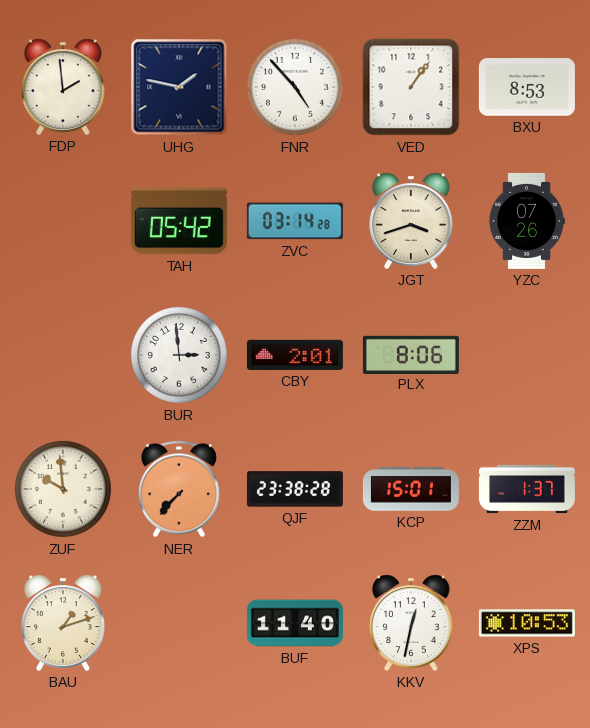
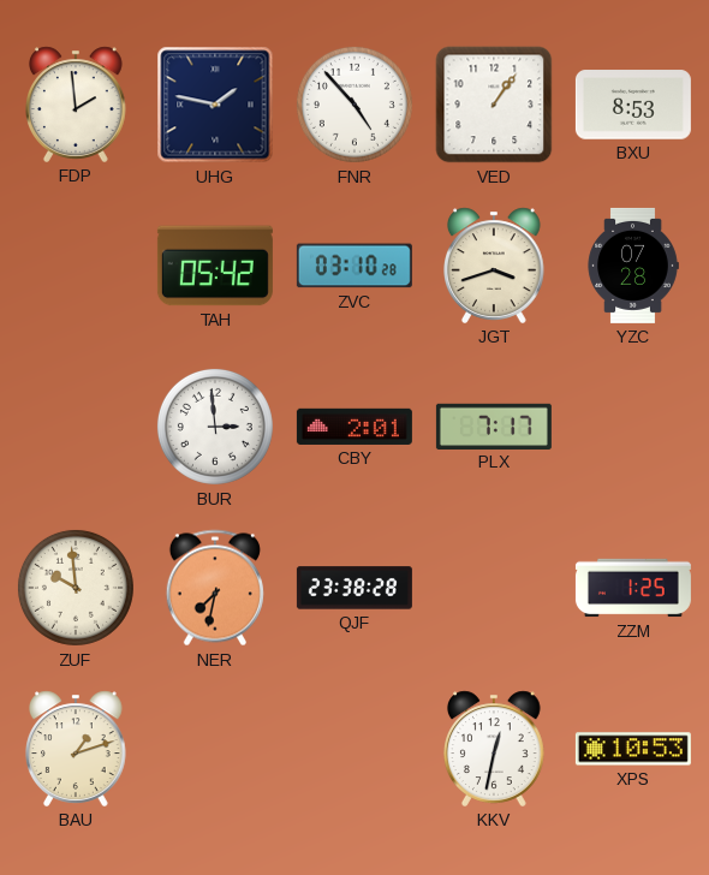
ZVC: 03:14 -> 03:10
YZC: 07:26 -> 07:28
PLX: 8:06 -> 7:17
NER: 7:37 -> 7:32
KCP: 15:01 -> none
ZZM: 1:37 -> 1:25
BUF: 11:40 -> none
